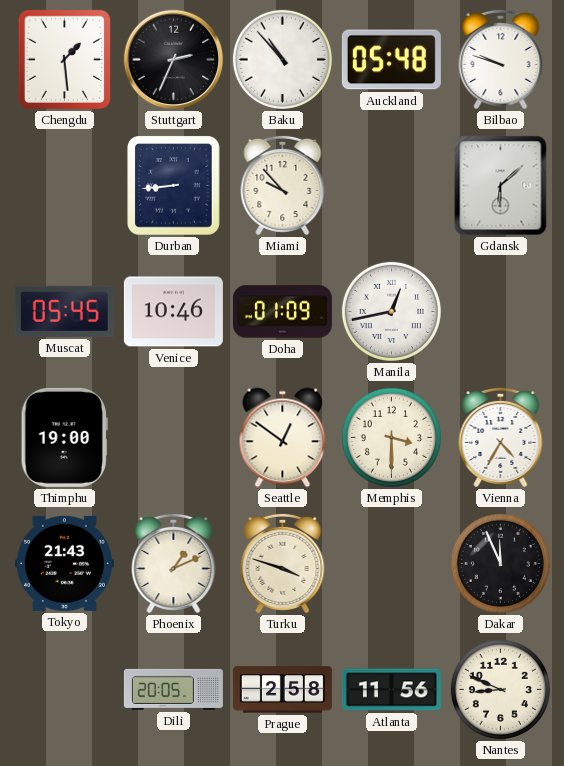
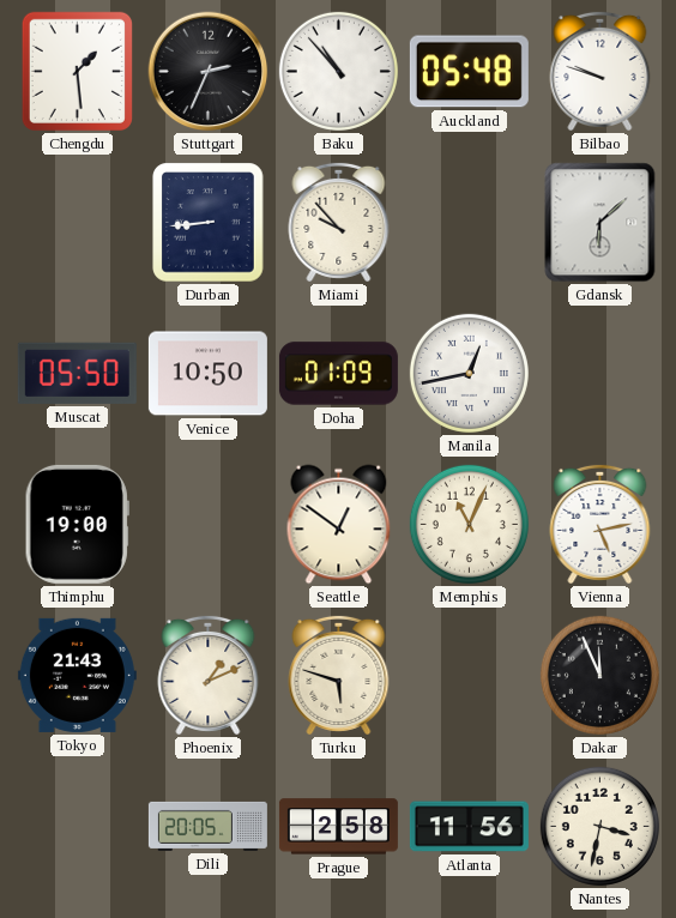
Muscat: 05:45 -> 05:50
Venice: 10:46 -> 10:50
Memphis: 3:30 -> 11:04
Vienna: 4:35 -> 5:13
Turku: 3:48 -> 5:48
Nantes: 8:49 -> 3:32
